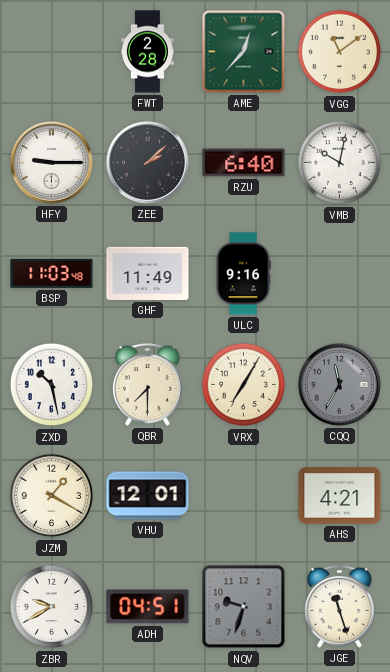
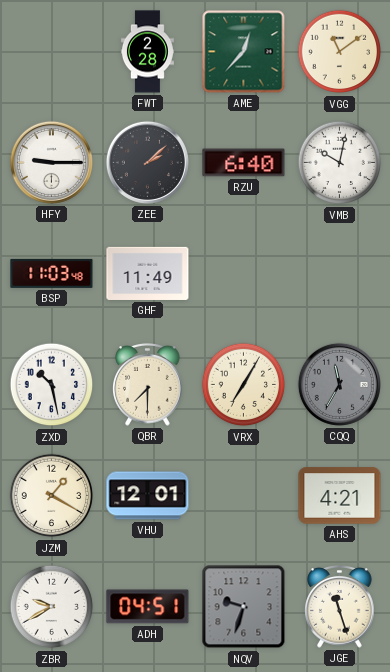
ULC: 9:16 -> none
